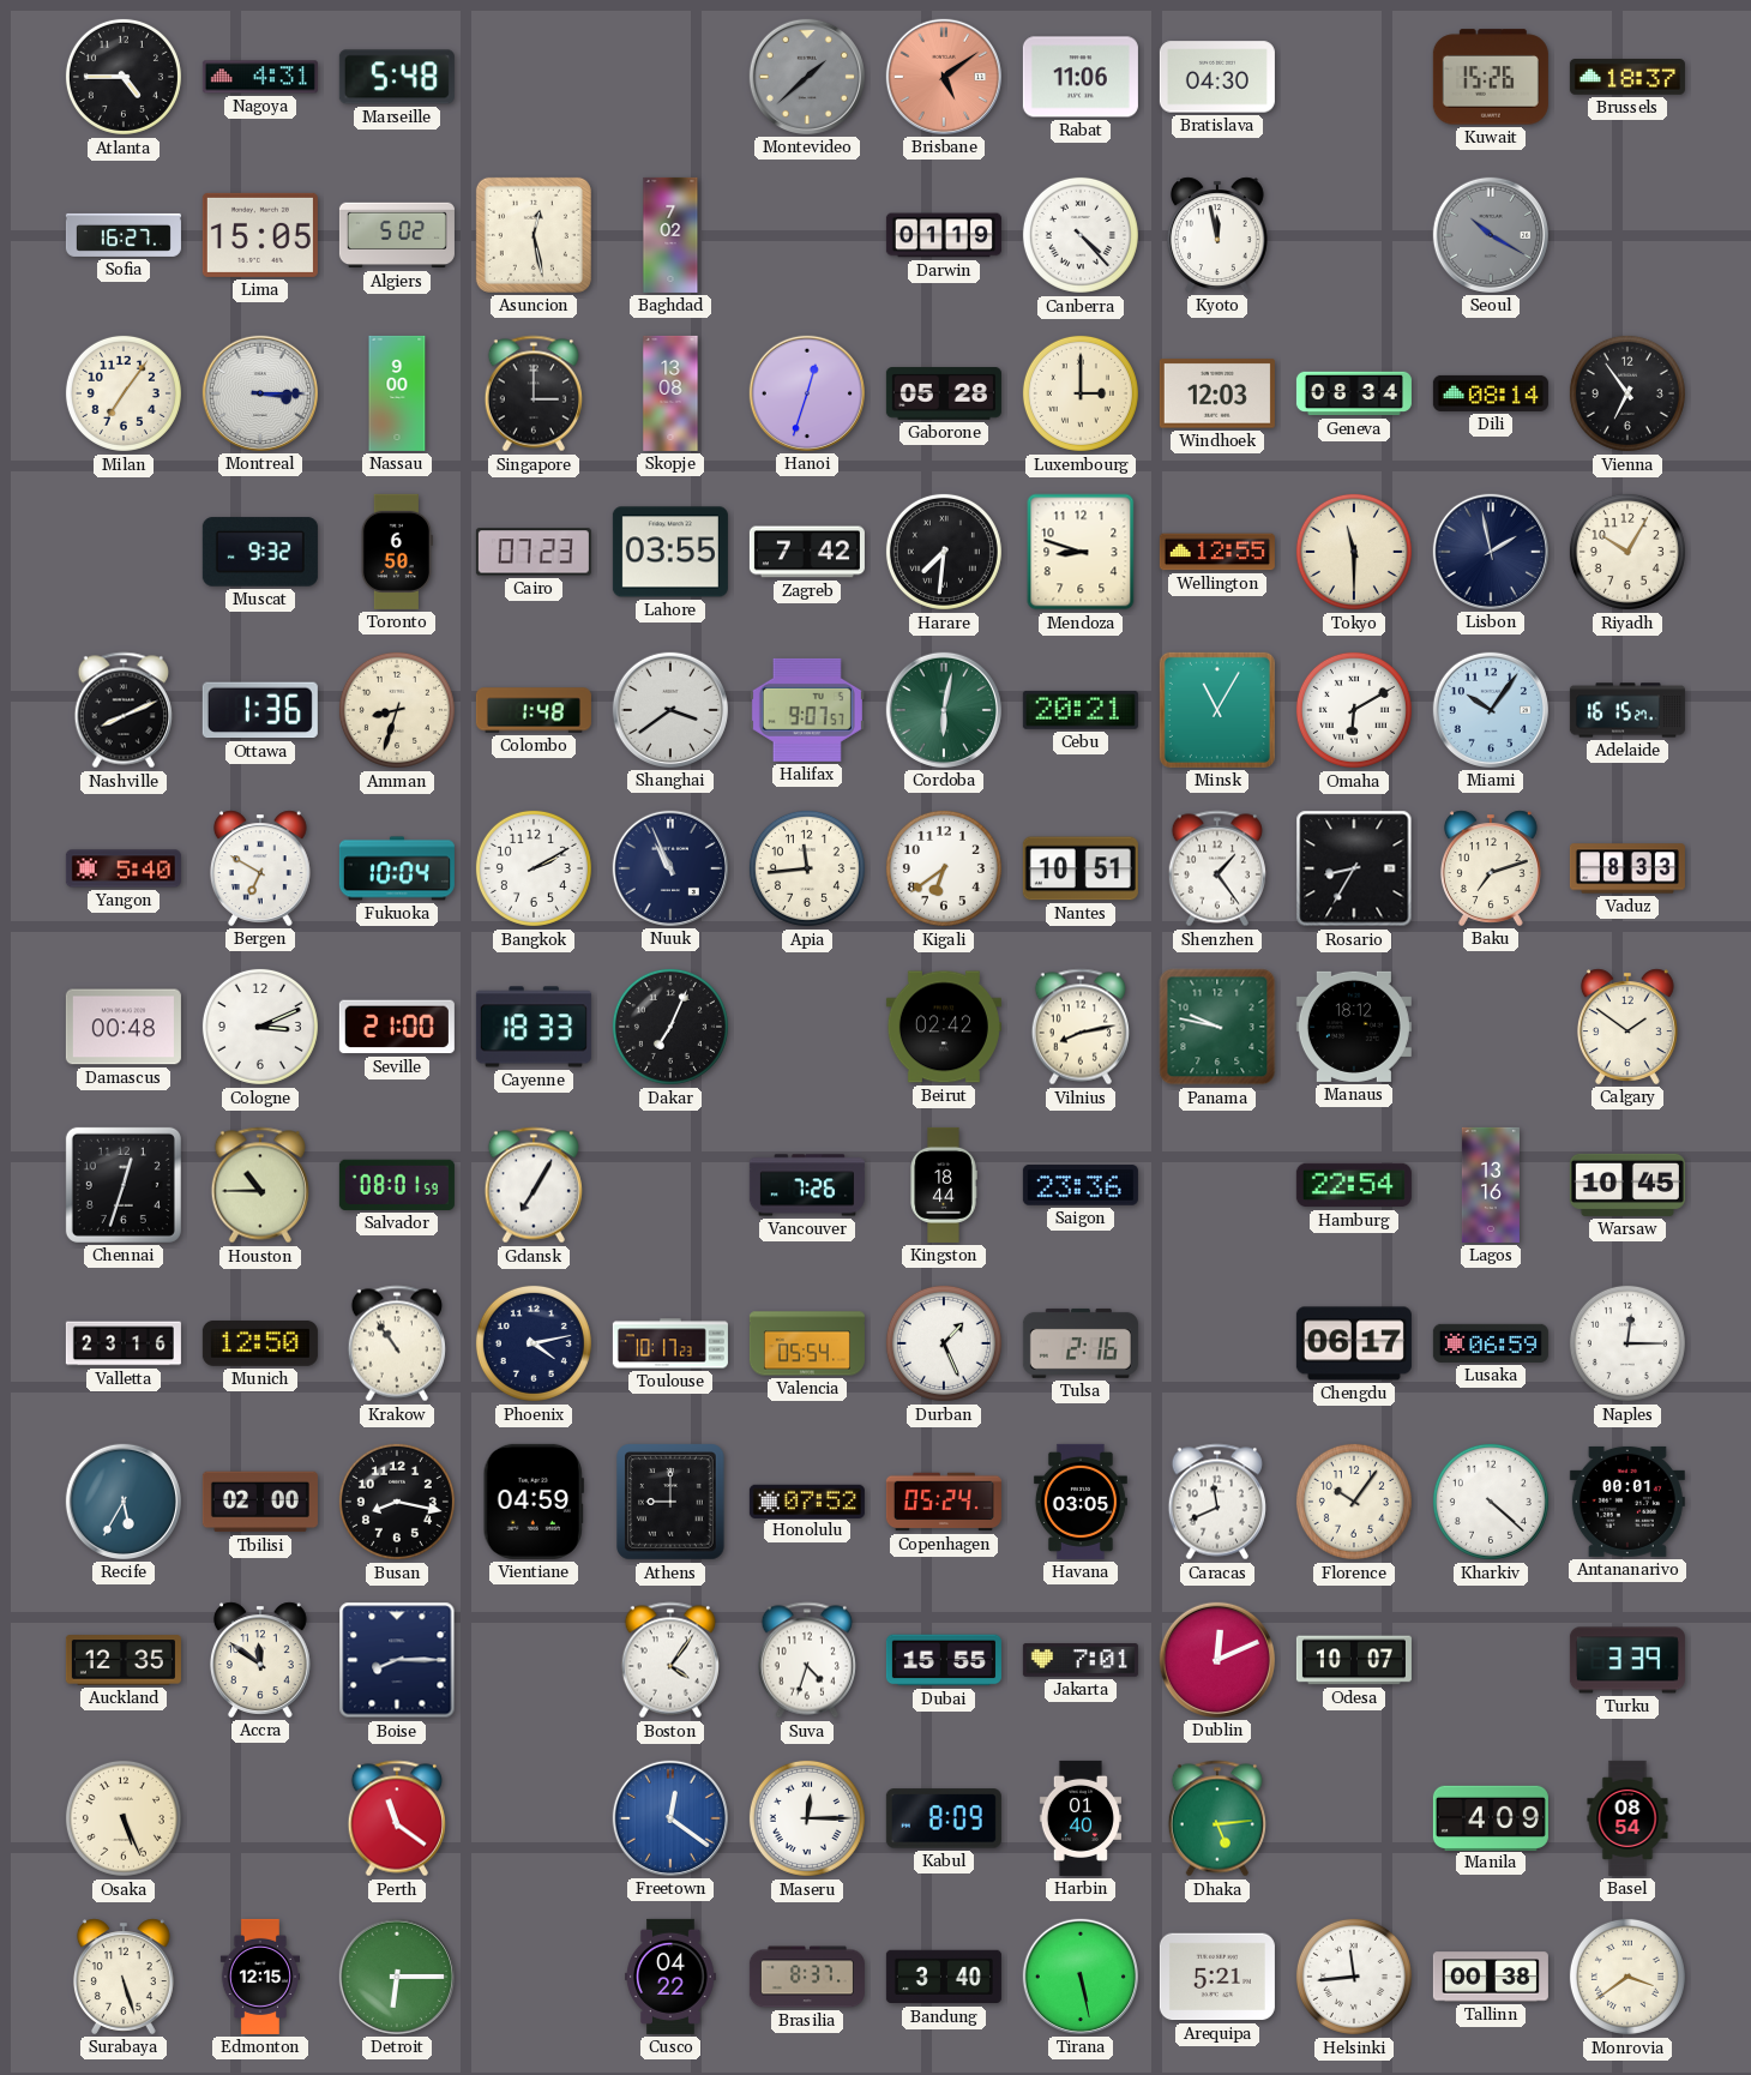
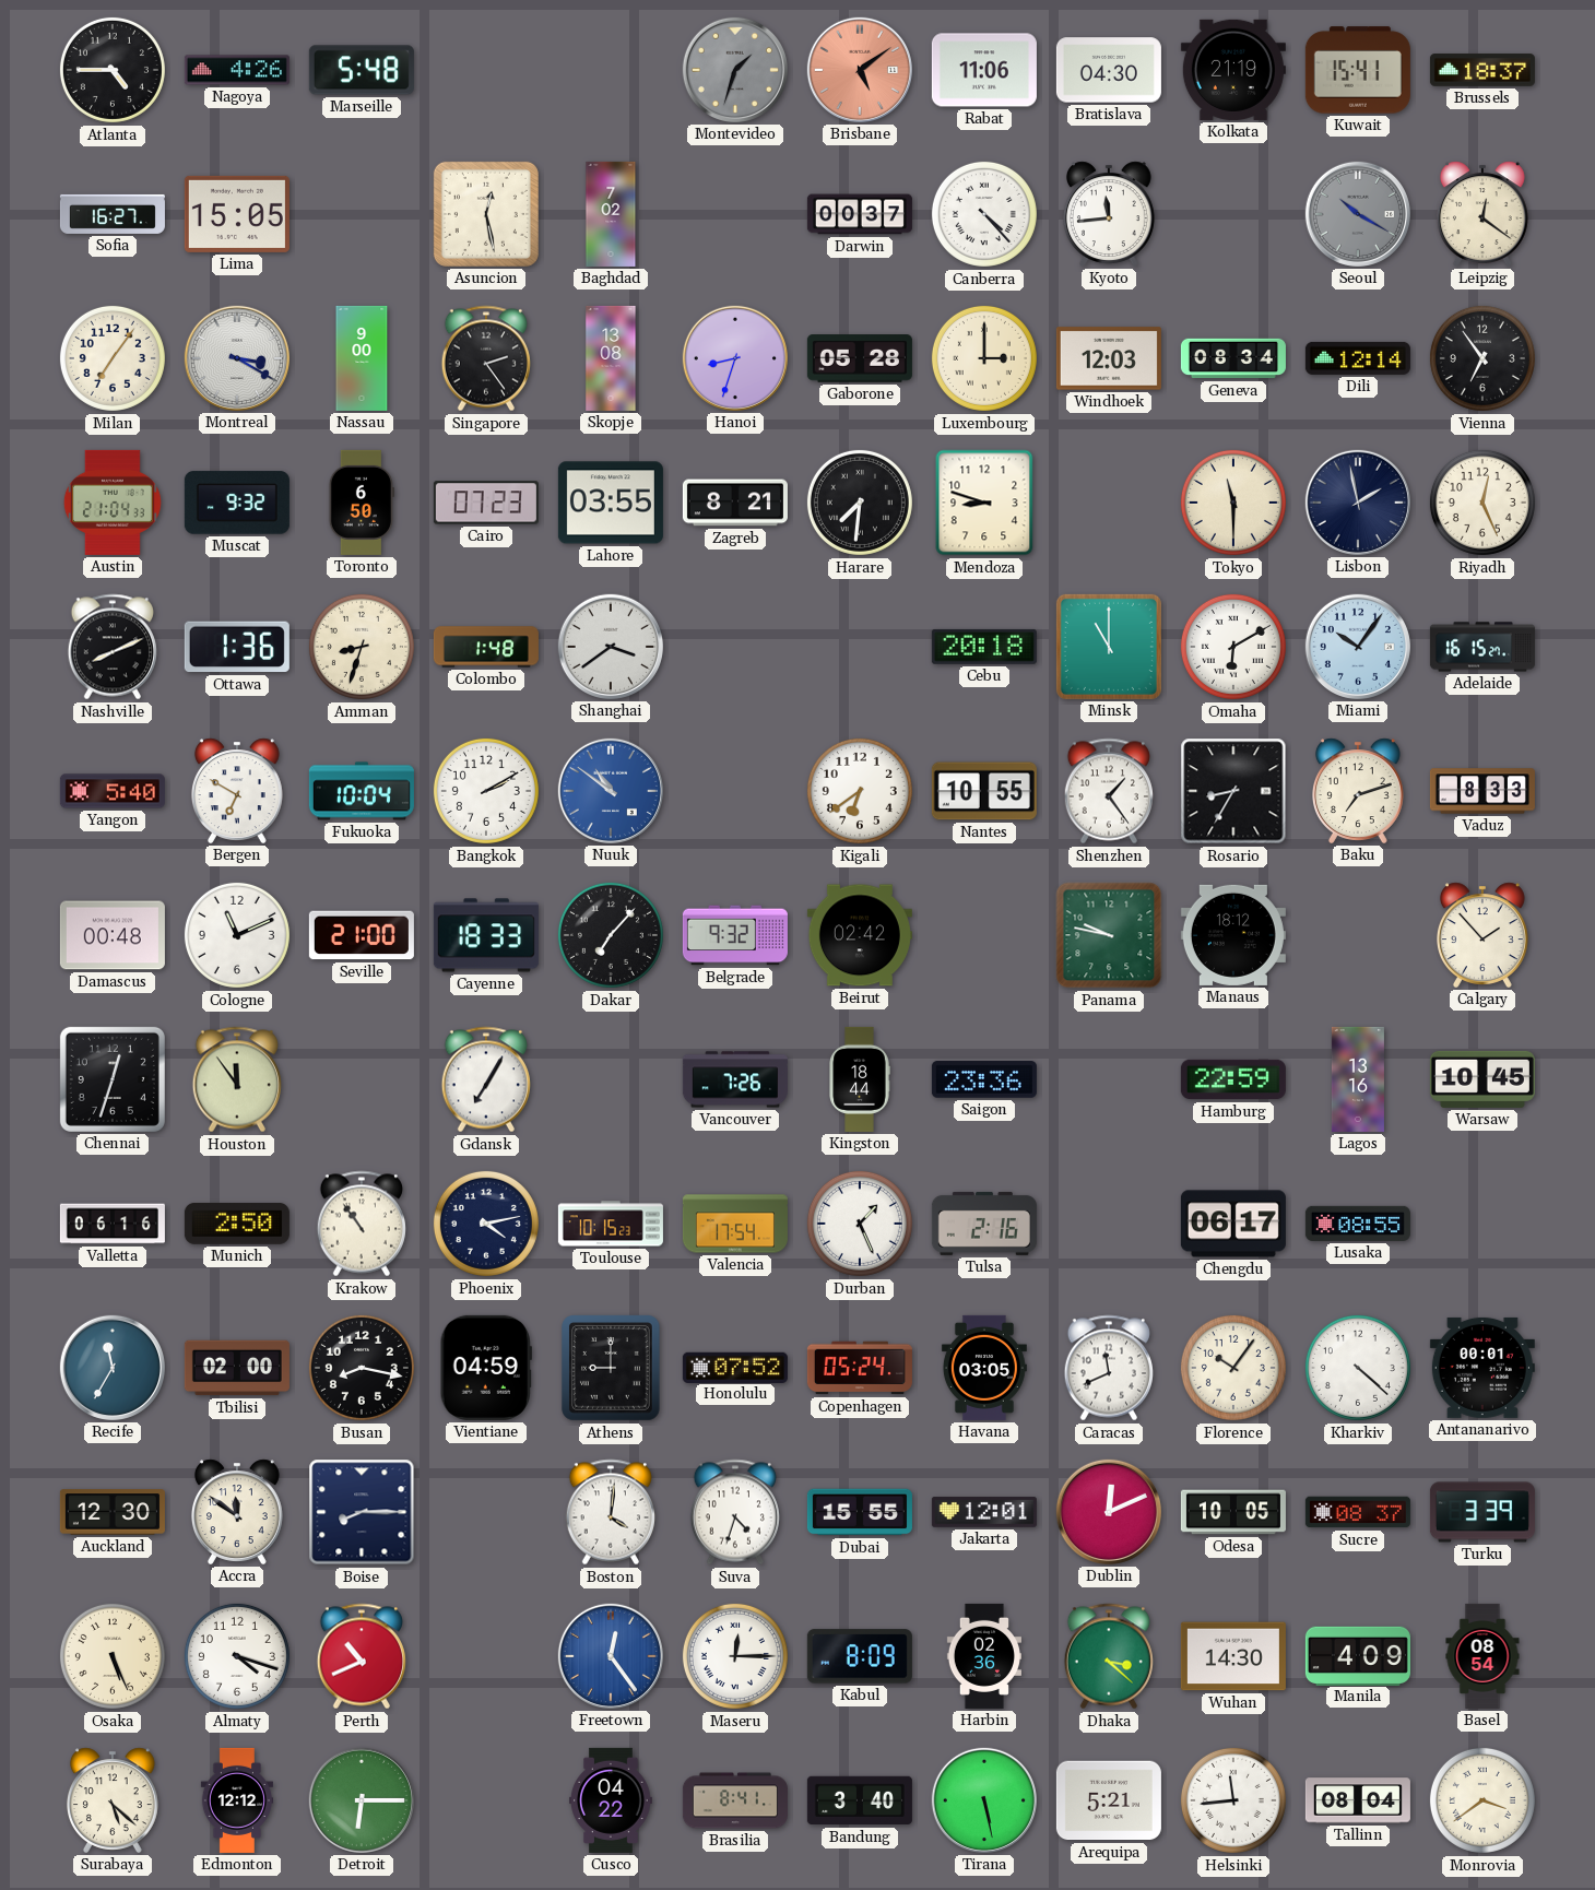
Nagoya: 4:31 -> 4:26
Montevideo: 1:38 -> 1:33
Kolkata: none -> 21:19
Kuwait: 15:26 -> 15:41
Algiers: 5:02 -> none
Darwin: 01:19 -> 00:37
Kyoto: 11:58 -> 11:44
Leipzig: none -> 12:21
Montreal: 3:15 -> 3:20
Singapore: 3:00 -> 2:24
Hanoi: 12:33 -> 8:33
Dili: 08:14 -> 12:14
Austin: none -> 21:04
Zagreb: 7:42 -> 8:21
Wellington: 12:55 -> none
Riyadh: 10:05 -> 12:26
Halifax: 9:07 -> none
Cordoba: 6:02 -> none
Cebu: 20:21 -> 20:18
Minsk: 11:05 -> 11:00
Nuuk: 10:56 -> 10:51
Nuuk dial: navy -> blue
Apia: 11:44 -> none
Nantes: 10:51 -> 10:55
Cologne: 3:11 -> 11:11
Dakar: 7:04 -> 7:07
Belgrade: none -> 9:32
Vilnius: 8:13 -> none
Calgary: 1:51 -> 1:53
Houston: 10:45 -> 11:54
Salvador: 08:01 -> none
Hamburg: 22:54 -> 22:59
Valletta: 23:16 -> 06:16
Munich: 12:50 -> 2:50
Toulouse: 10:17 -> 10:15
Valencia: 05:54 -> 17:54
Lusaka: 06:59 -> 08:55
Naples: 12:15 -> none
Recife: 5:35 -> 11:35
Auckland: 12:35 -> 12:30
Boston: 4:06 -> 4:01
Jakarta: 7:01 -> 12:01
Odesa: 10:07 -> 10:05
Sucre: none -> 08:37
Almaty: none -> 4:18
Perth: 11:21 -> 10:41
Freetown: 12:21 -> 12:24
Harbin: 01:40 -> 02:36
Dhaka: 5:14 -> 3:22
Wuhan: none -> 14:30
Surabaya: 5:27 -> 5:22
Edmonton: 12:15 -> 12:12
Brasilia: 8:37 -> 8:41
Tallinn: 00:38 -> 08:04
